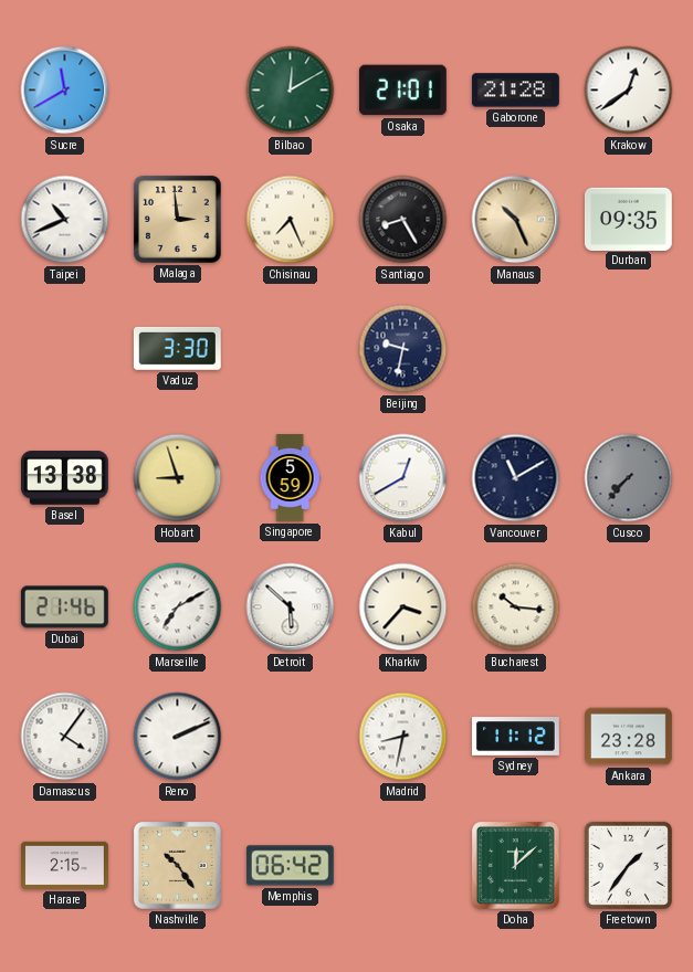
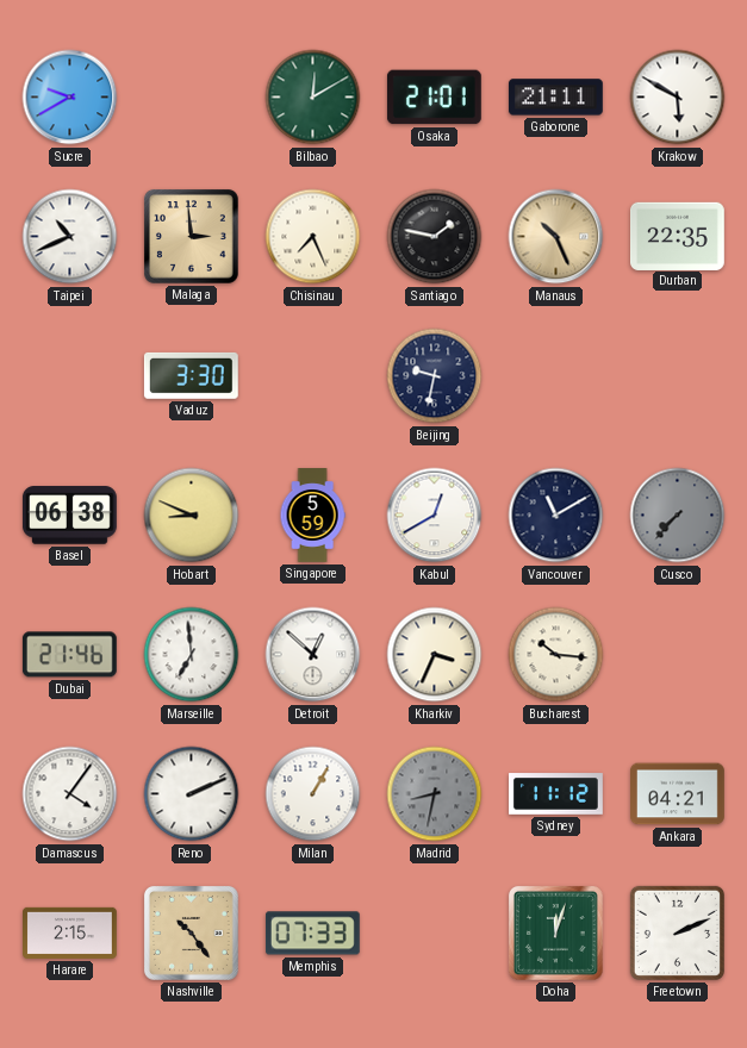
Sucre: 11:40 -> 9:40
Gaborone: 21:28 -> 21:11
Krakow: 12:39 -> 5:50
Santiago: 8:25 -> 1:47
Durban: 09:35 -> 22:35
Basel: 13:38 -> 06:38
Hobart: 8:57 -> 8:49
Marseille: 7:10 -> 6:59
Detroit: 5:52 -> 12:52
Kharkiv: 3:37 -> 3:34
Milan: none -> 1:05
Madrid dial: white -> grey
Ankara: 23:28 -> 04:21
Memphis: 06:42 -> 07:33
Doha: 12:08 -> 12:03
Freetown: 1:36 -> 2:11
